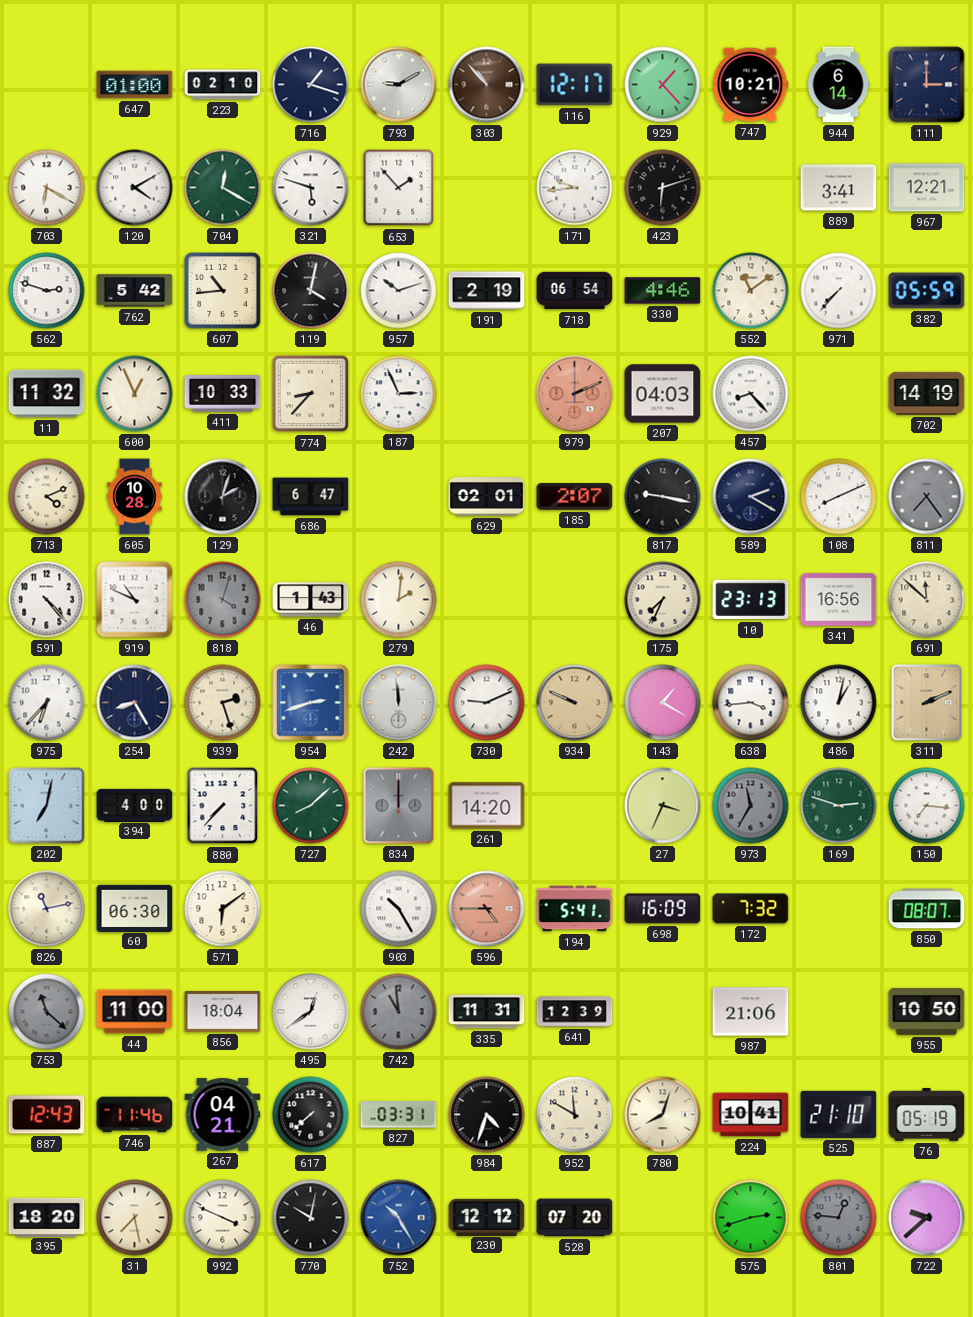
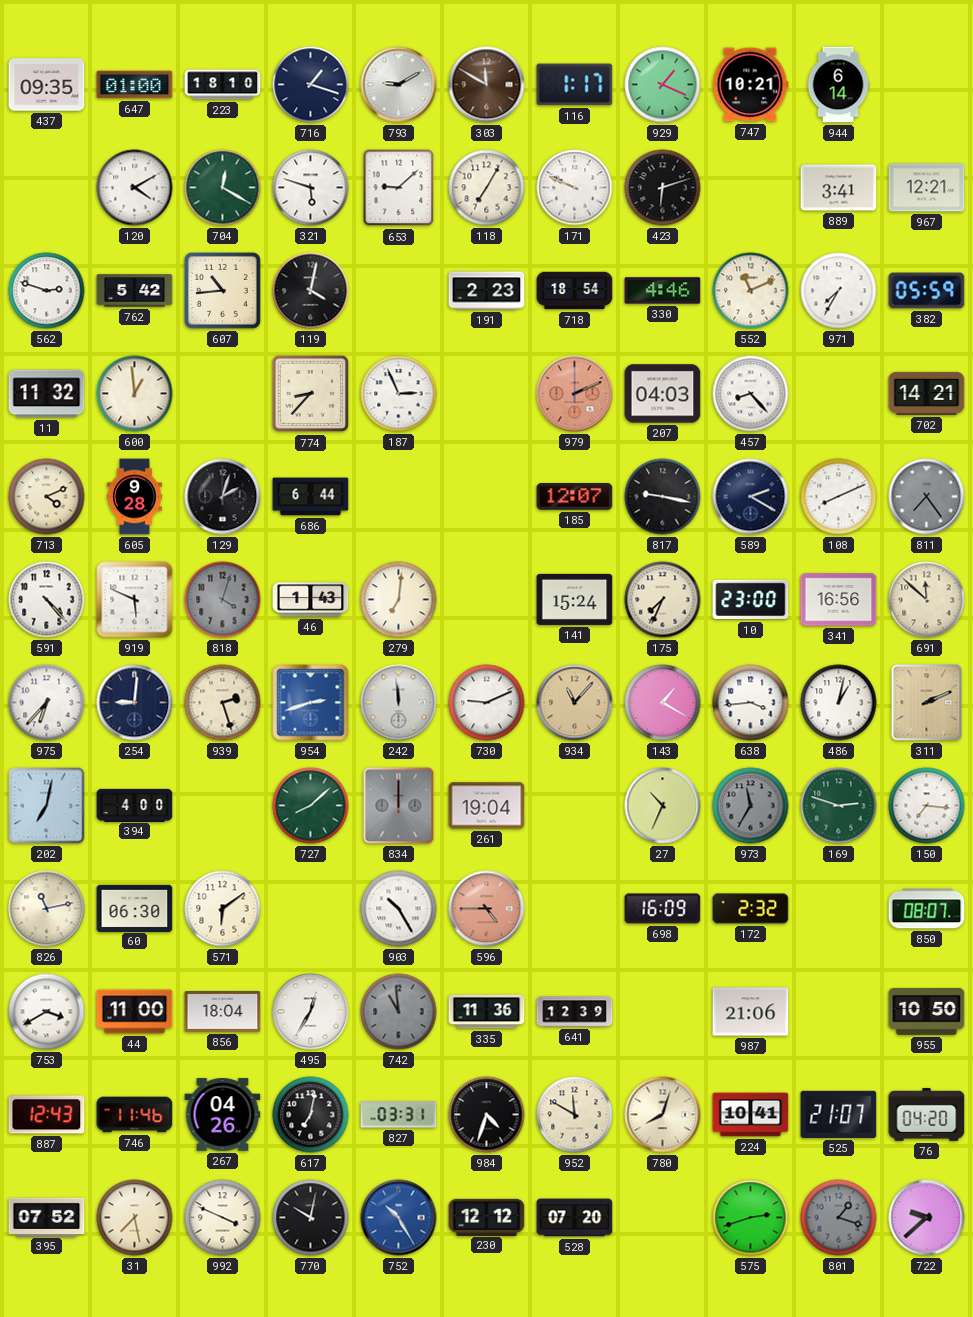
437: none -> 09:35
223: 02:10 -> 18:10
303: 10:53 -> 11:50
116: 12:17 -> 1:17
929: 1:23 -> 1:19
111: 3:00 -> none
703: 6:20 -> none
653: 1:53 -> 9:08
118: none -> 7:05
171: 9:44 -> 9:49
957: 10:12 -> none
191: 2:19 -> 2:23
718: 06:54 -> 18:54
552: 11:09 -> 11:11
971: 7:37 -> 7:35
600: 12:56 -> 12:59
411: 10:33 -> none
702: 14:19 -> 14:21
605: 10:28 -> 9:28
686: 6:47 -> 6:44
629: 02:01 -> none
185: 2:07 -> 12:07
919: 10:49 -> 5:49
279: 2:01 -> 7:01
141: none -> 15:24
10: 23:13 -> 23:00
254: 8:25 -> 9:01
934: 9:49 -> 11:07
880: 7:37 -> none
261: 14:20 -> 19:04
27: 3:34 -> 10:34
194: 5:41 -> none
172: 7:32 -> 2:32
753: 11:22 -> 3:40
753 dial: grey -> white
495: 12:39 -> 12:35
335: 11:31 -> 11:36
267: 04:21 -> 04:26
617: 7:38 -> 7:02
525: 21:10 -> 21:07
76: 05:19 -> 04:20
395: 18:20 -> 07:52
801: 12:46 -> 1:18
